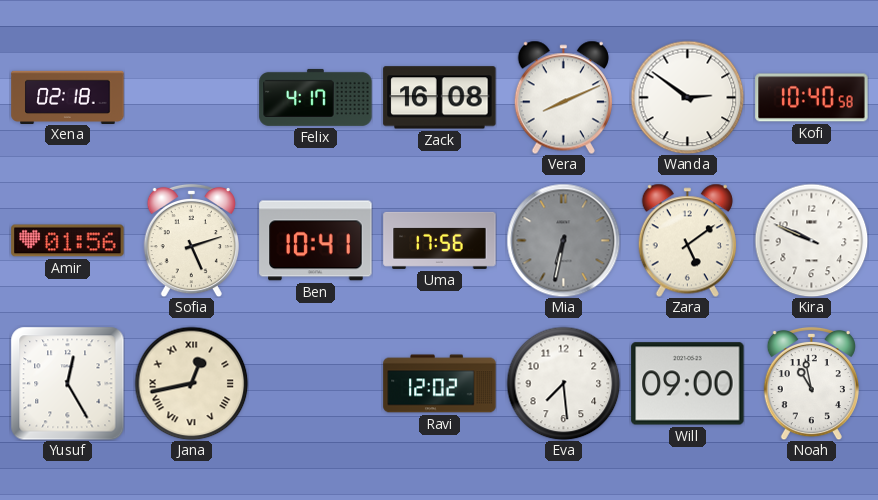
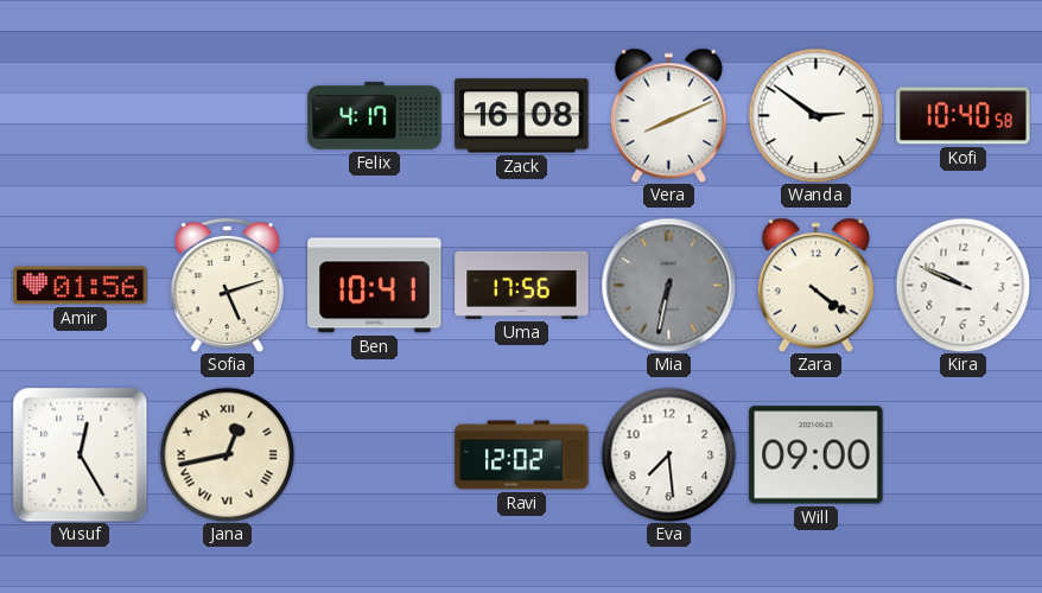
Xena: 02:18 -> none
Zara: 5:09 -> 4:21
Noah: 10:58 -> none
